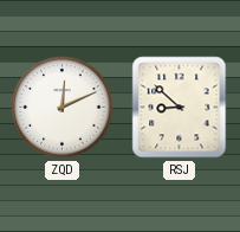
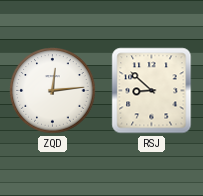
ZQD: 12:11 -> 12:14
